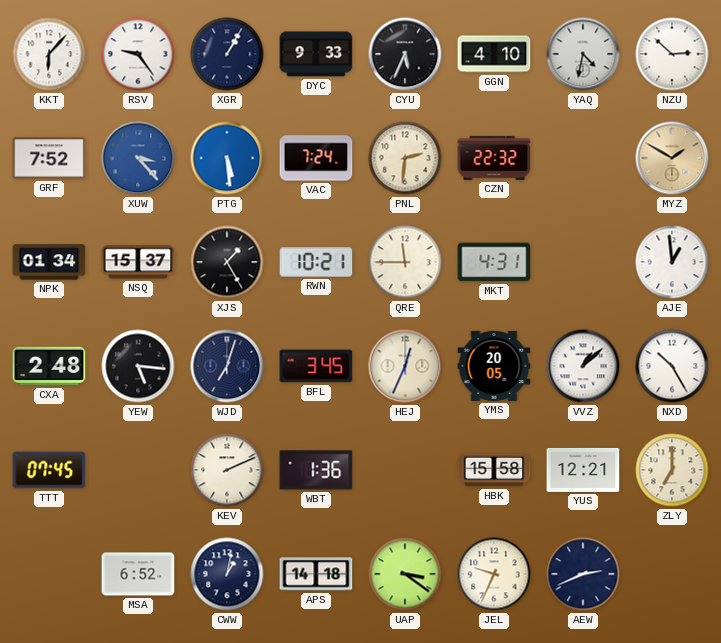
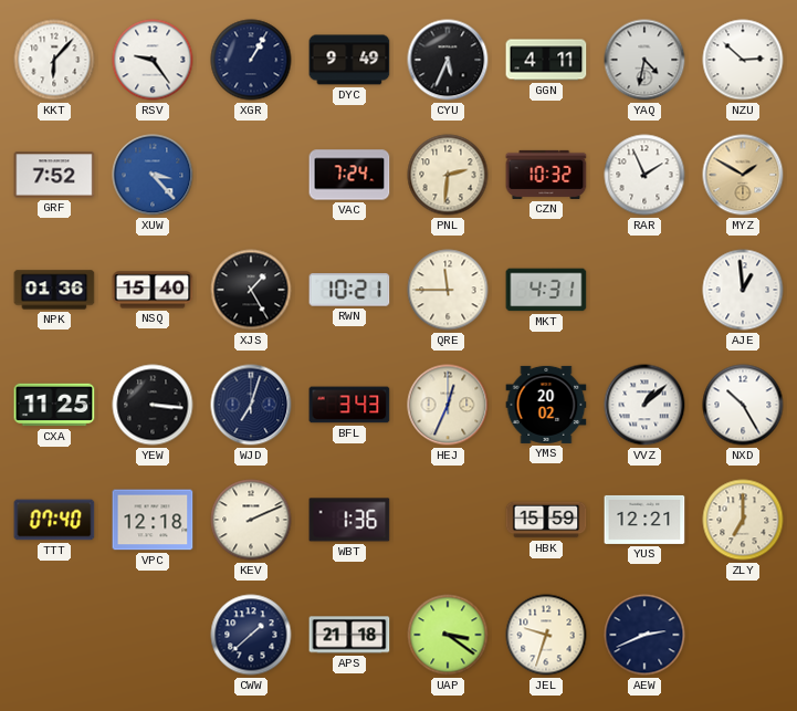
DYC: 9:33 -> 9:49
GGN: 4:10 -> 4:11
PTG: 5:29 -> none
CZN: 22:32 -> 10:32
RAR: none -> 1:56
NPK: 01:34 -> 01:36
NSQ: 15:37 -> 15:40
CXA: 2:48 -> 11:25
YEW: 5:16 -> 3:16
BFL: 3:45 -> 3:43
YMS: 20:05 -> 20:02
TTT: 07:45 -> 07:40
VPC: none -> 12:18
HBK: 15:58 -> 15:59
MSA: 6:52 -> none
CWW: 1:02 -> 1:38
APS: 14:18 -> 21:18
JEL: 9:34 -> 9:33
